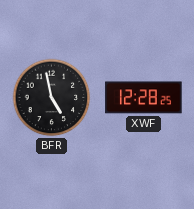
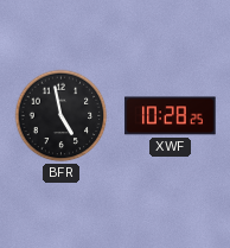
XWF: 12:28 -> 10:28
